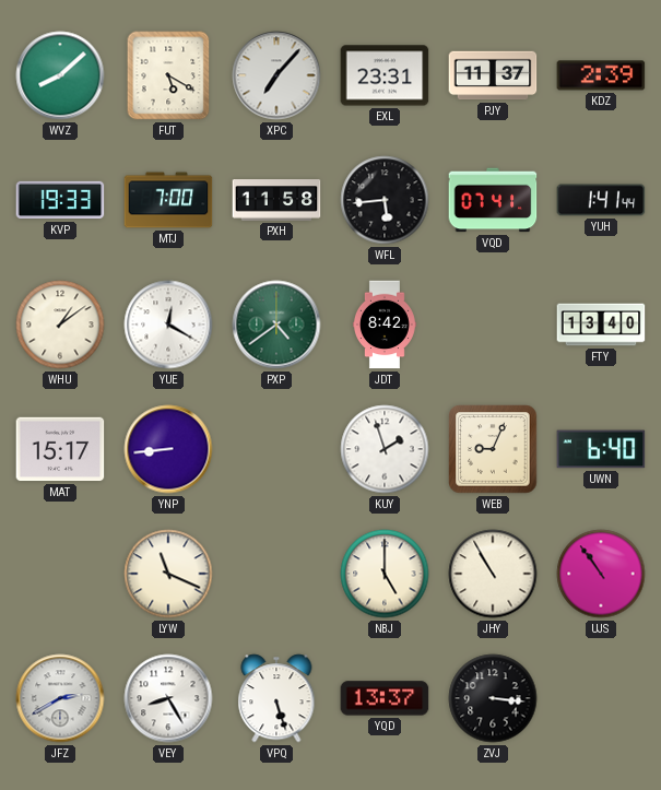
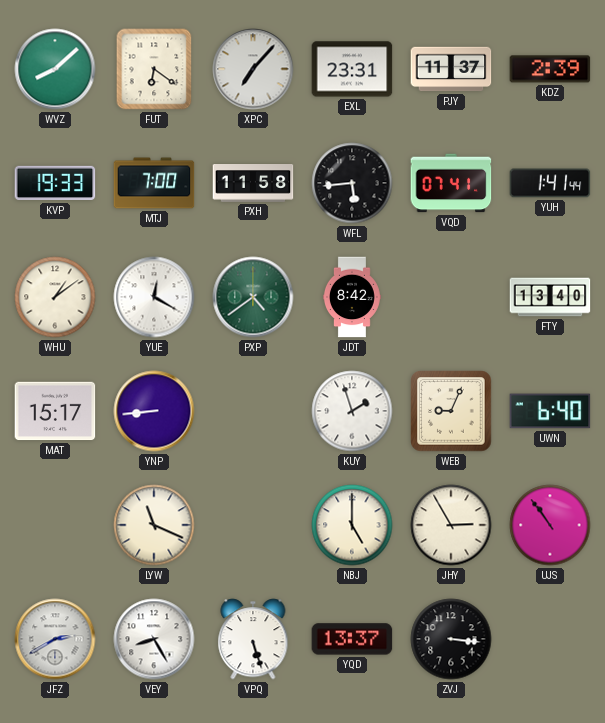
FUT: 5:20 -> 6:21
JHY: 10:55 -> 2:55
